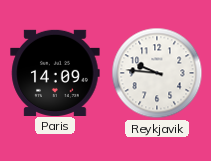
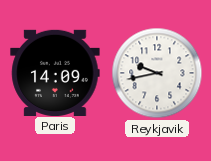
Reykjavik: 9:46 -> 9:43
